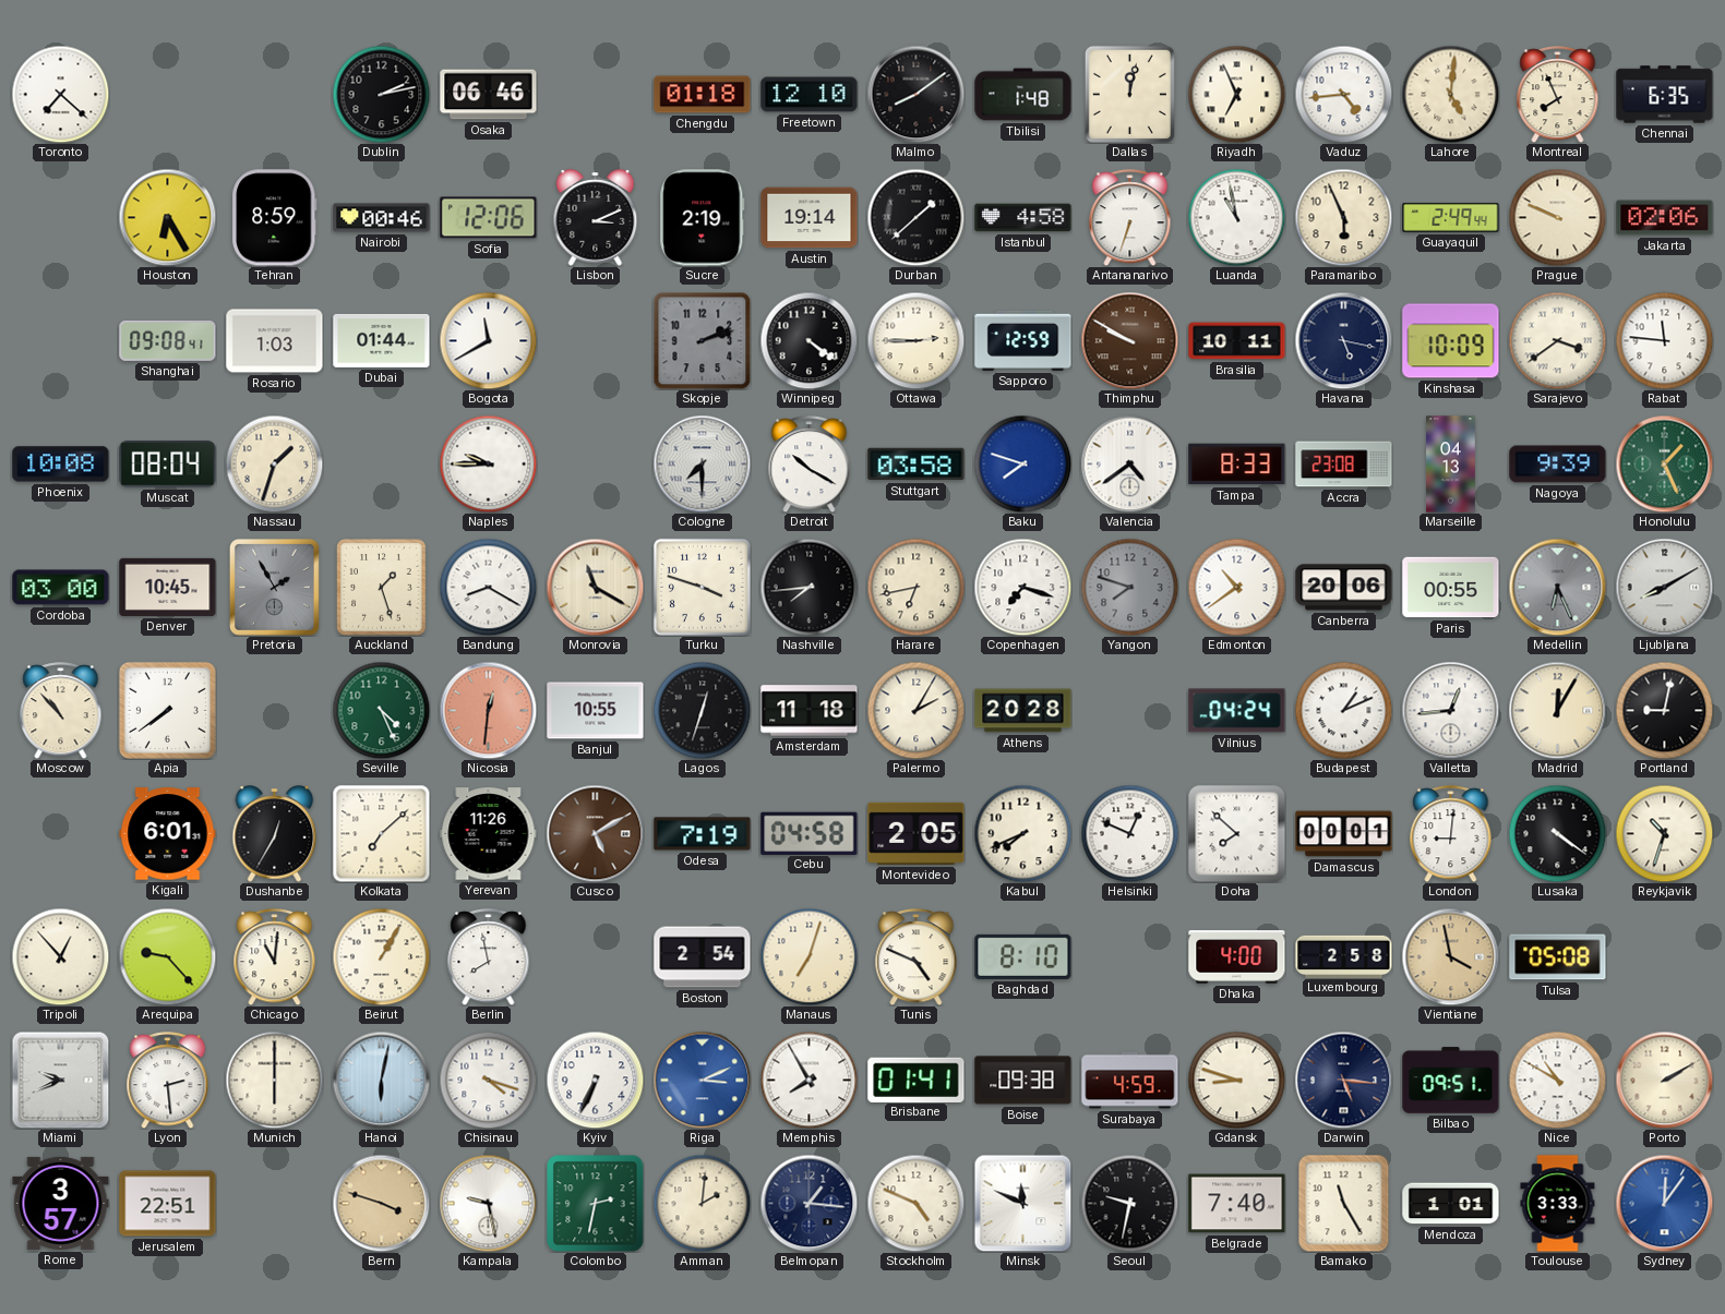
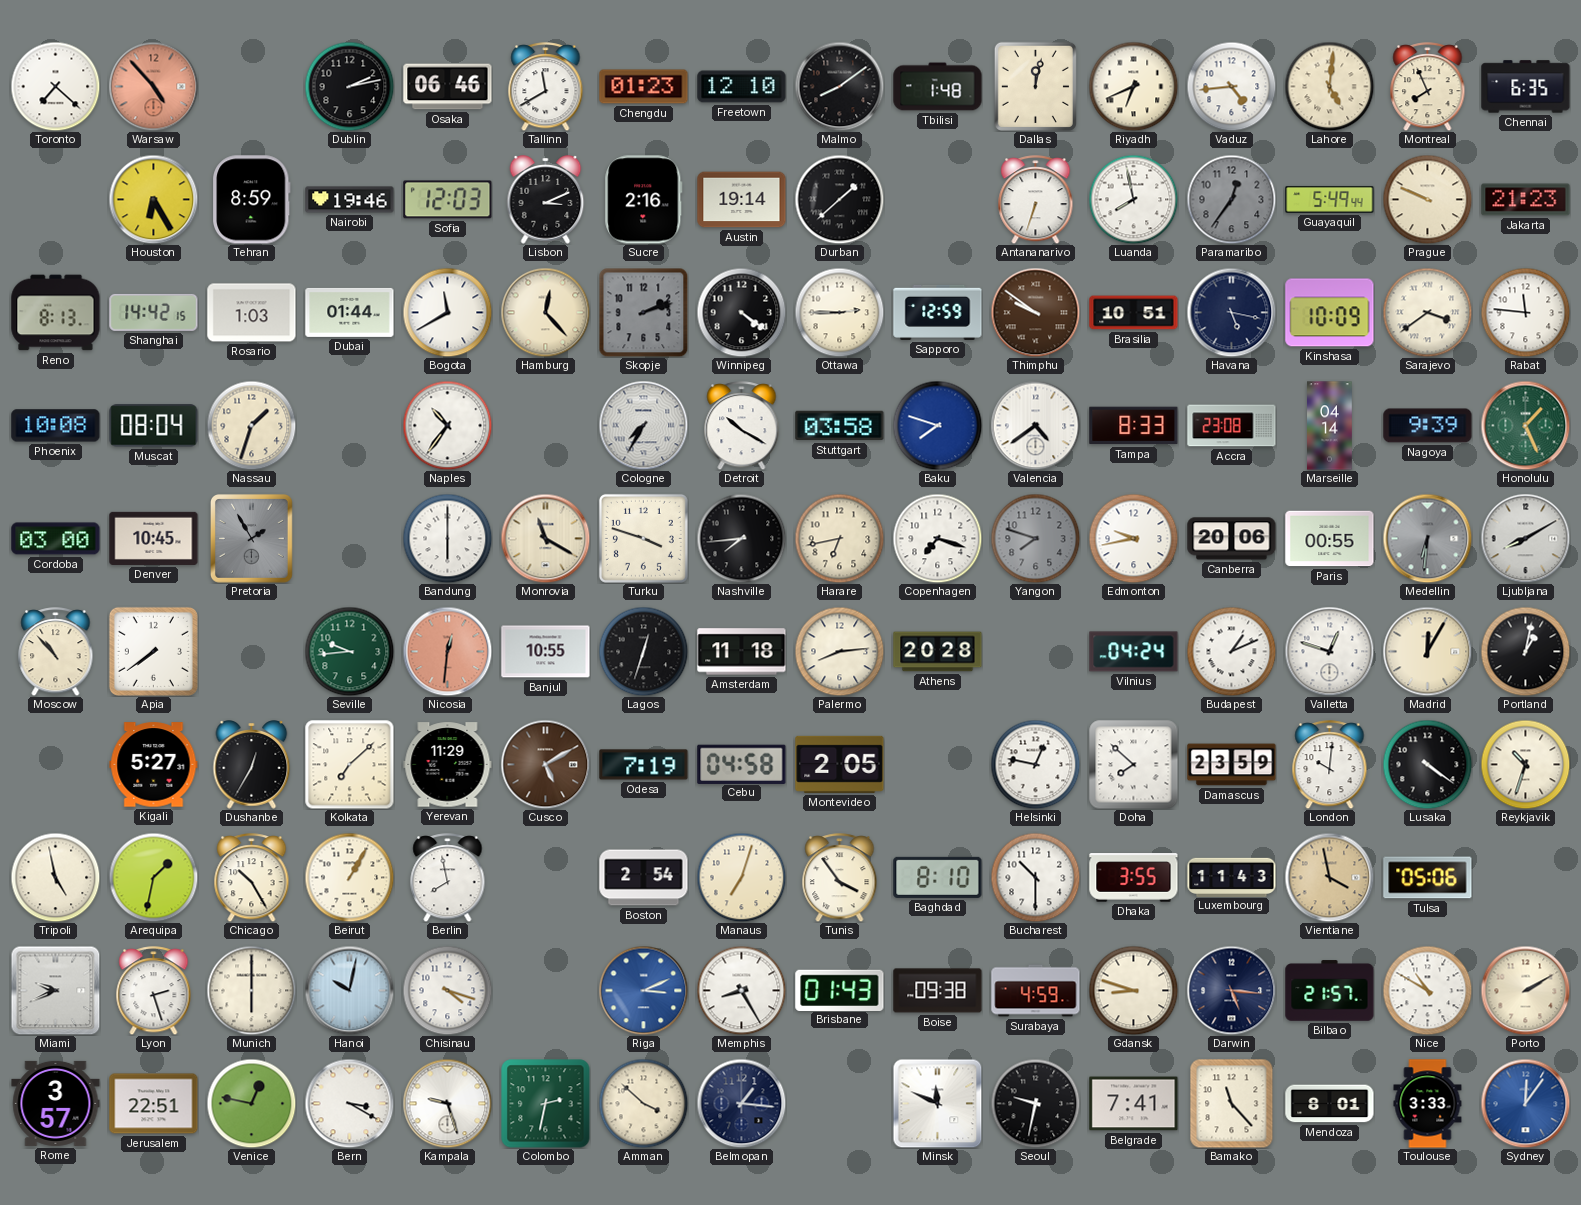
Warsaw: none -> 4:53
Tallinn: none -> 11:40
Chengdu: 01:18 -> 01:23
Riyadh: 6:56 -> 6:41
Nairobi: 00:46 -> 19:46
Sofia: 12:06 -> 12:03
Sucre: 2:19 -> 2:16
Istanbul: 4:58 -> none
Luanda: 10:58 -> 7:58
Paramaribo: 5:56 -> 12:36
Paramaribo dial: cream -> grey
Guayaquil: 2:49 -> 5:49
Jakarta: 02:06 -> 21:23
Reno: none -> 8:13
Shanghai: 09:08 -> 14:42
Hamburg: none -> 12:23
Thimphu: 9:50 -> 9:51
Brasilia: 10:11 -> 10:51
Naples: 9:45 -> 10:36
Cologne: 7:30 -> 7:35
Marseille: 04:13 -> 04:14
Auckland: 1:27 -> none
Bandung: 8:20 -> 6:00
Edmonton: 10:39 -> 9:43
Medellin: 6:26 -> 6:31
Seville: 4:26 -> 9:44
Palermo: 2:05 -> 8:14
Valletta: 12:44 -> 12:48
Portland: 9:02 -> 1:02
Kigali: 6:01 -> 5:27
Yerevan: 11:26 -> 11:29
Kabul: 7:41 -> none
Helsinki: 12:49 -> 12:47
Damascus: 00:01 -> 23:59
London: 9:01 -> 10:01
Tripoli: 12:53 -> 4:58
Arequipa: 9:23 -> 1:32
Chicago: 11:01 -> 10:25
Tunis: 4:49 -> 3:54
Bucharest: none -> 10:30
Dhaka: 4:00 -> 3:55
Luxembourg: 2:58 -> 11:43
Tulsa: 05:08 -> 05:06
Lyon: 2:29 -> 2:27
Hanoi: 6:02 -> 10:02
Kyiv: 6:34 -> none
Memphis: 7:55 -> 8:25
Brisbane: 01:41 -> 01:43
Bilbao: 09:51 -> 21:57
Venice: none -> 12:47
Bern: 3:48 -> 3:20
Bern dial: champagne -> white
Kampala: 9:28 -> 9:27
Amman: 2:01 -> 3:52
Stockholm: 4:49 -> none
Belgrade: 7:40 -> 7:41
Bamako: 11:25 -> 11:23
Mendoza: 1:01 -> 8:01
